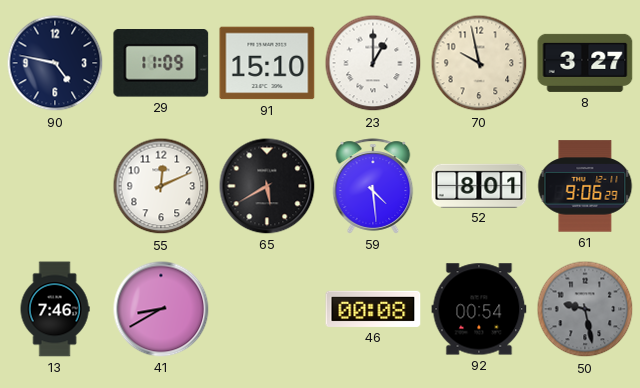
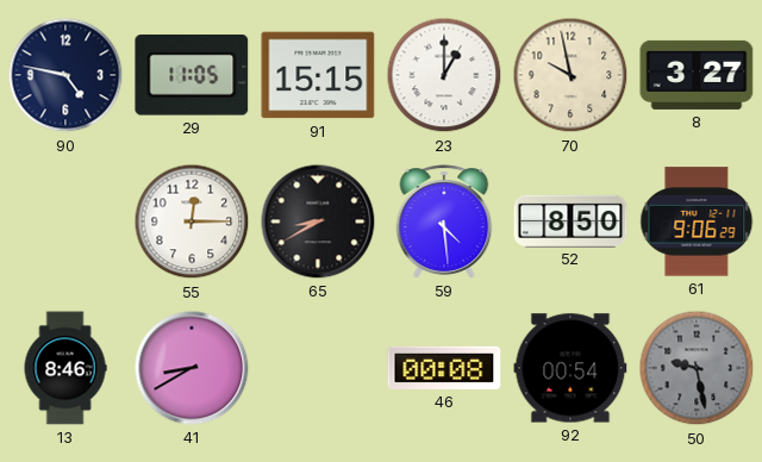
29: 11:09 -> 11:05
91: 15:10 -> 15:15
55: 12:11 -> 12:15
65: 5:40 -> 8:40
52: 8:01 -> 8:50
13: 7:46 -> 8:46
